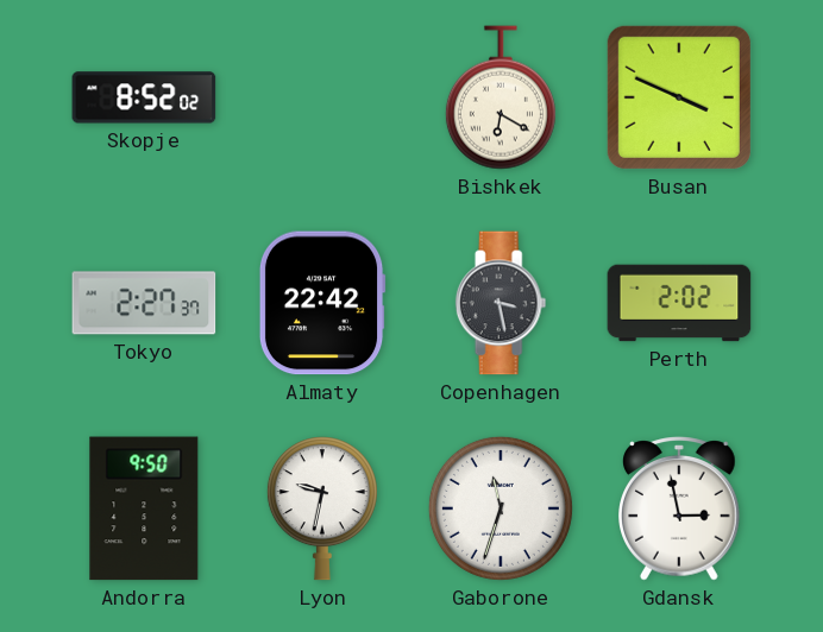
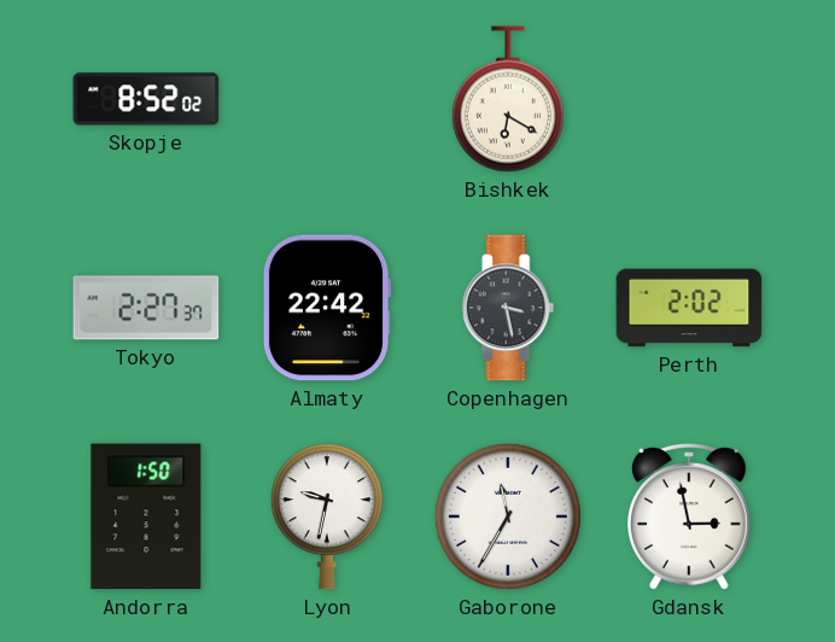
Busan: 3:49 -> none
Andorra: 9:50 -> 1:50
Gaborone: 11:33 -> 11:35
